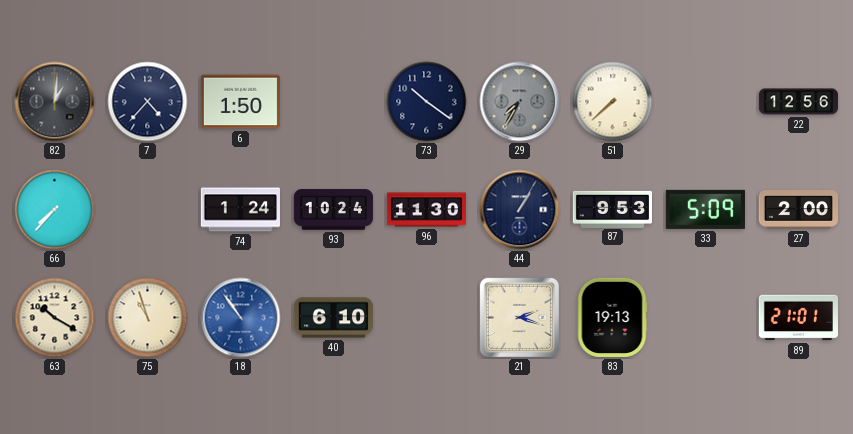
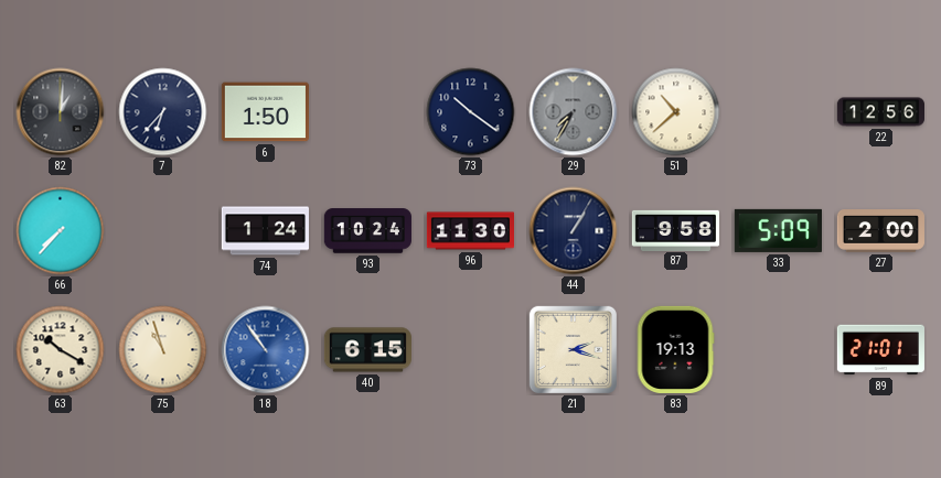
7: 4:37 -> 6:37
51: 7:38 -> 10:38
87: 9:53 -> 9:58
40: 6:10 -> 6:15
